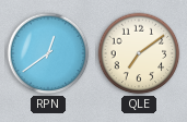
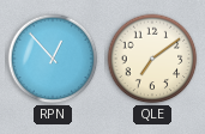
RPN: 12:39 -> 12:53
